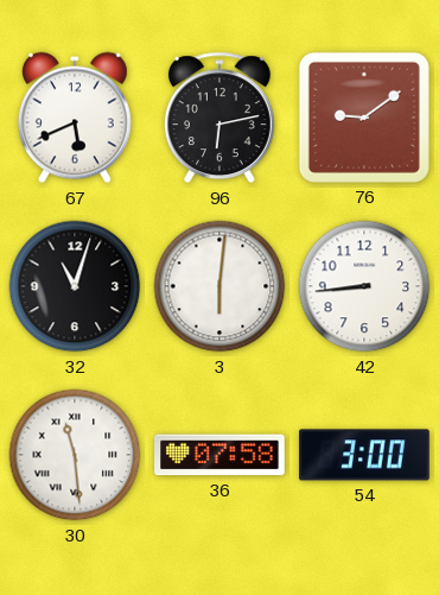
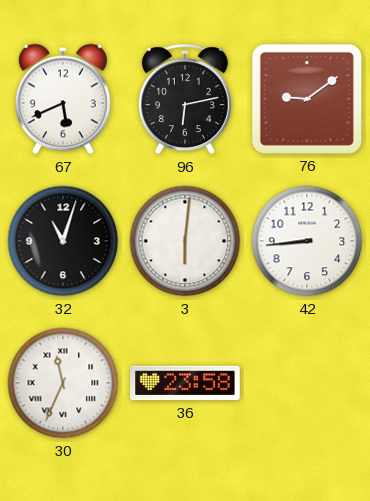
30: 11:29 -> 11:34
36: 07:58 -> 23:58
54: 3:00 -> none
